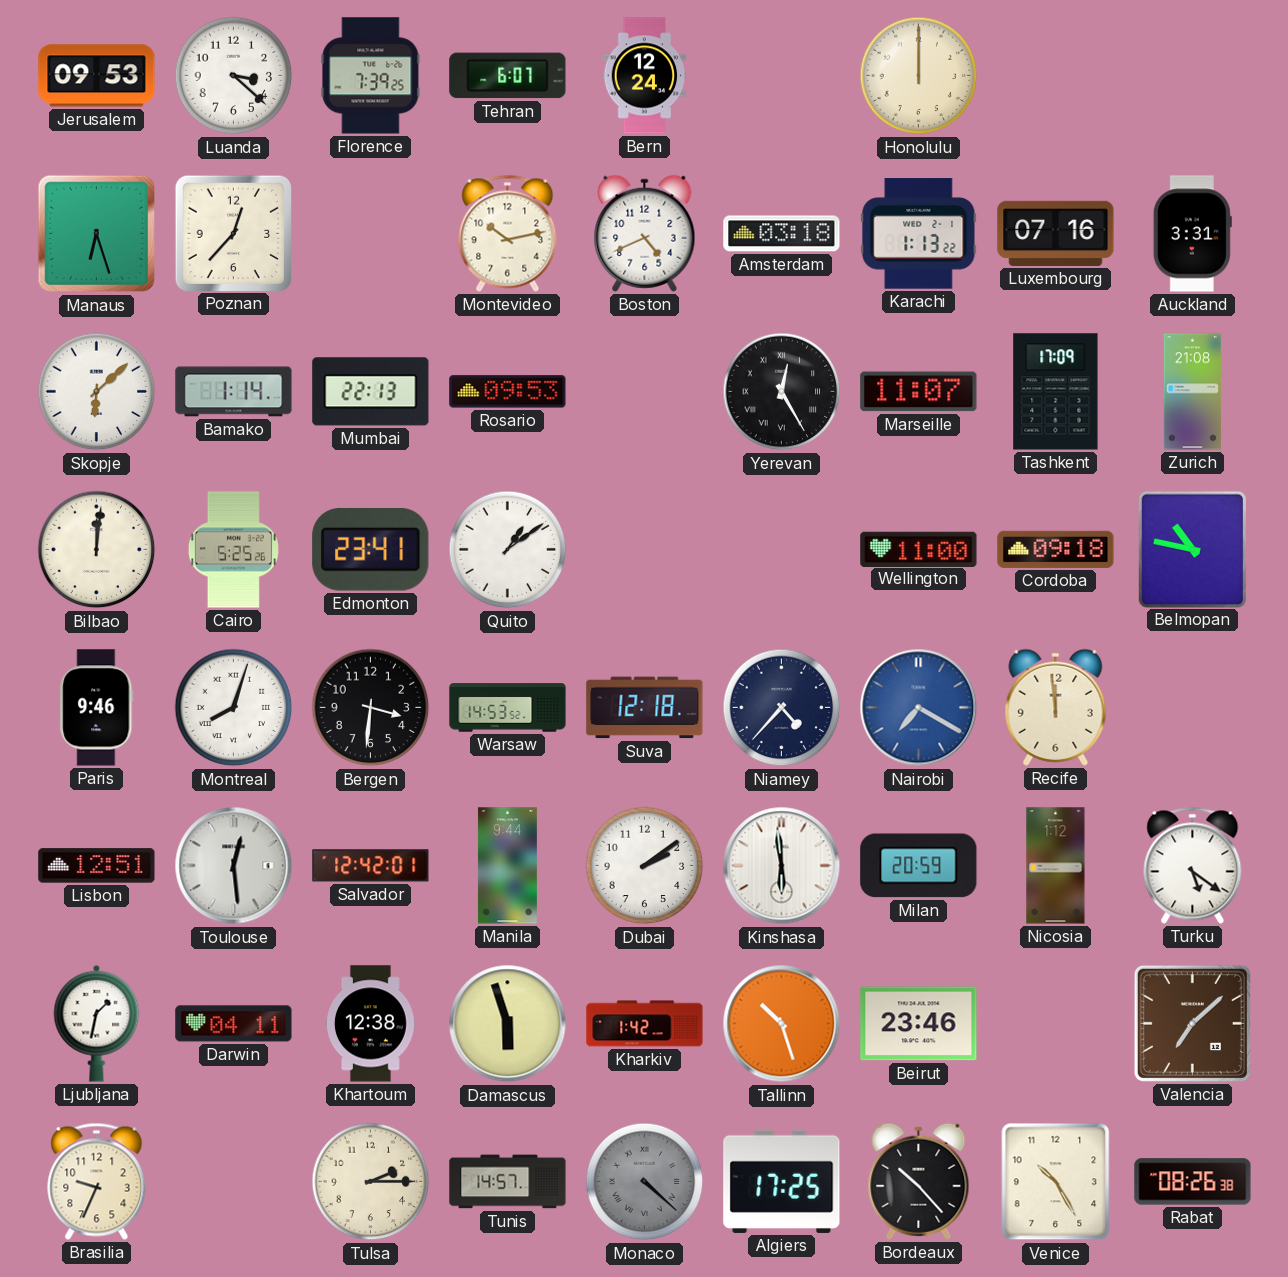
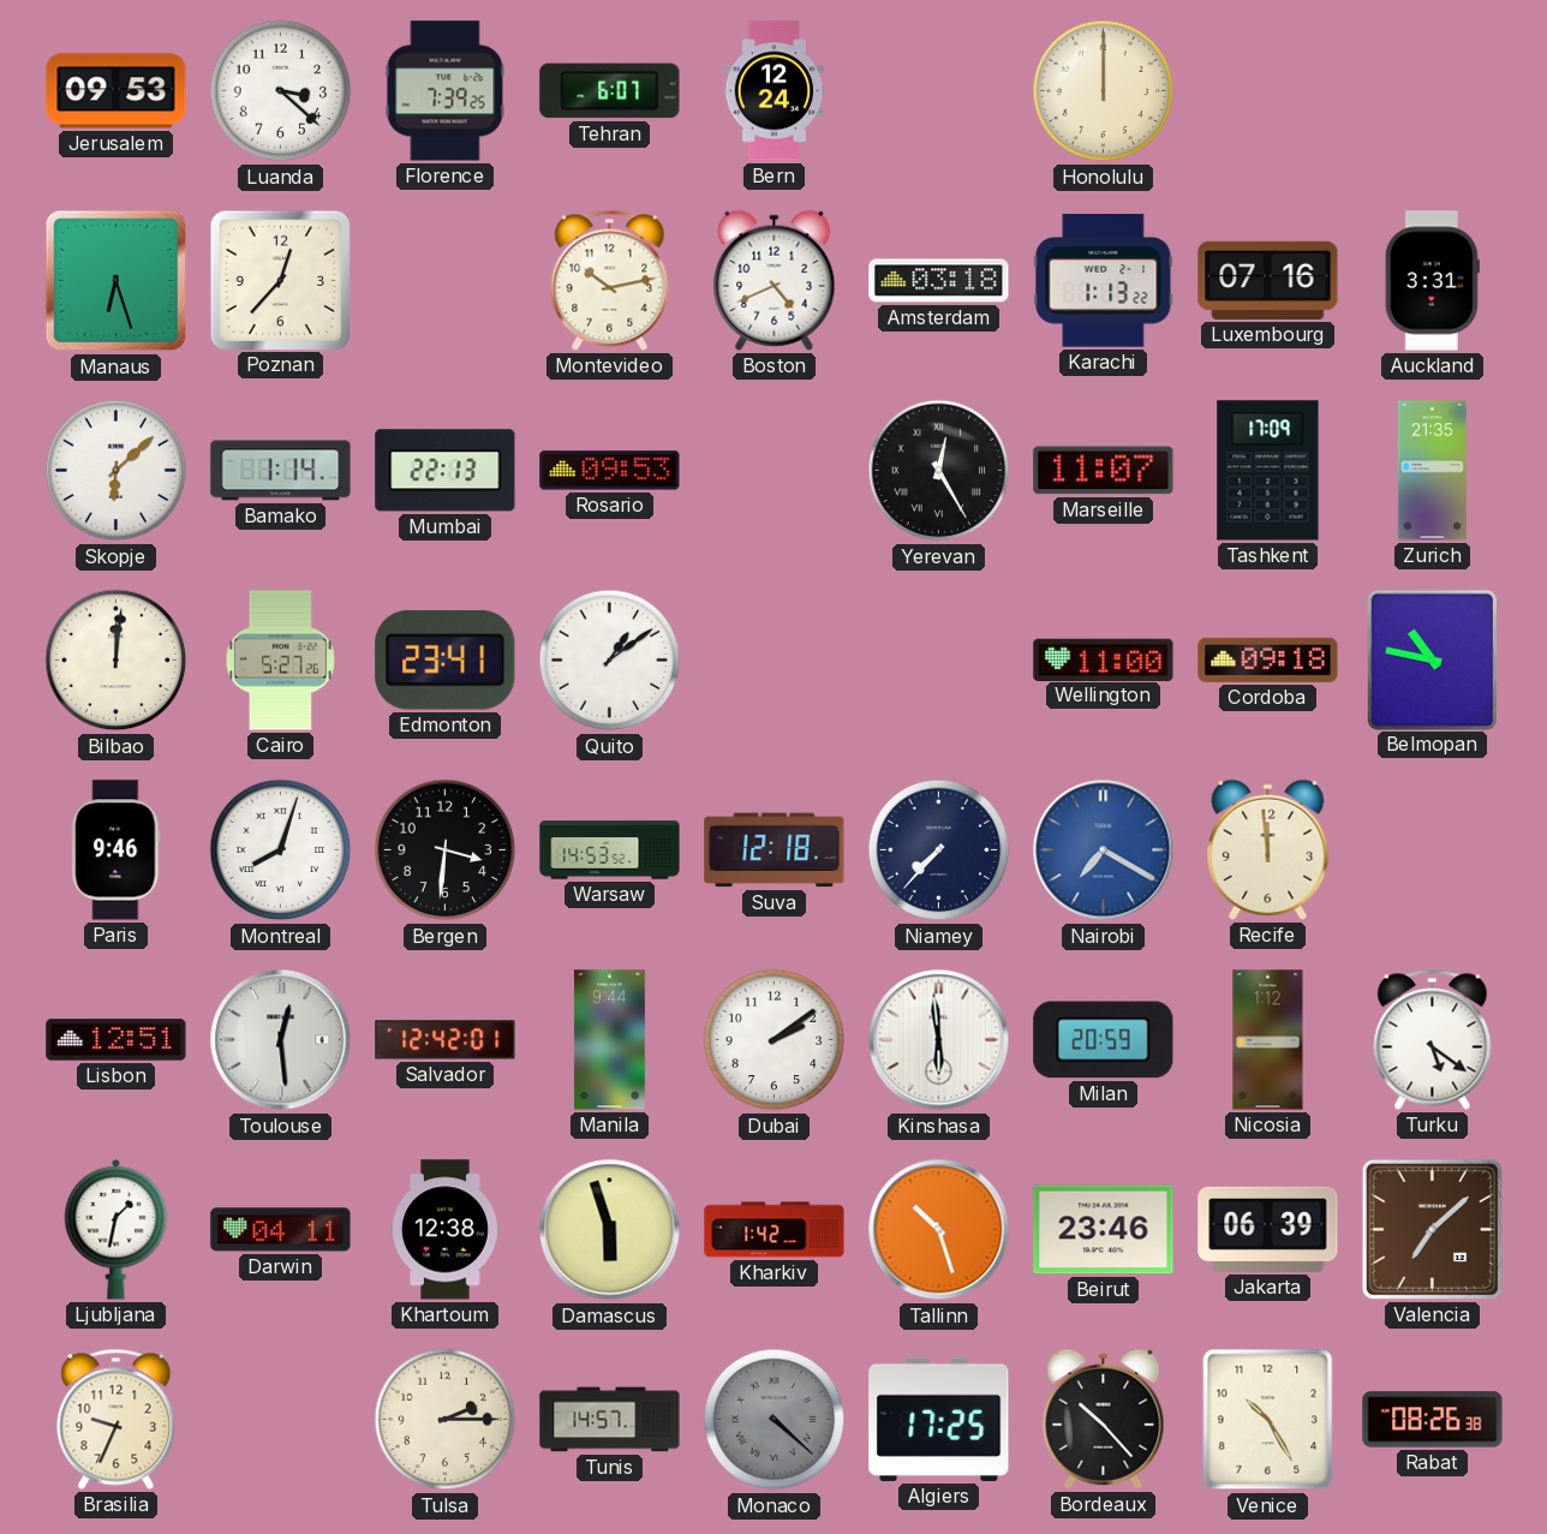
Zurich: 21:08 -> 21:35
Cairo: 5:25 -> 5:27
Niamey: 4:37 -> 7:37
Jakarta: none -> 06:39
